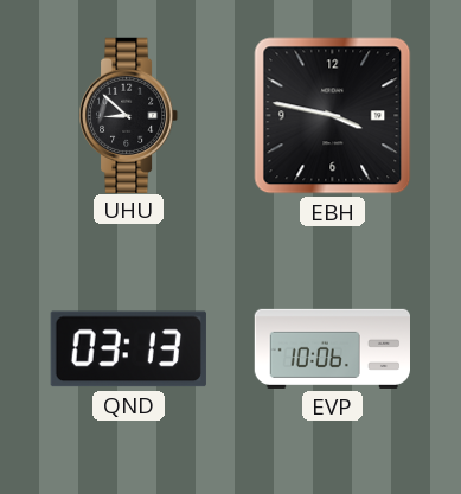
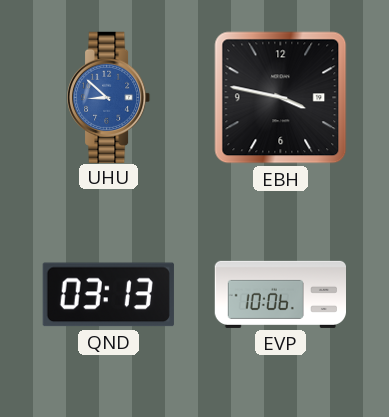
UHU dial: black -> blue
